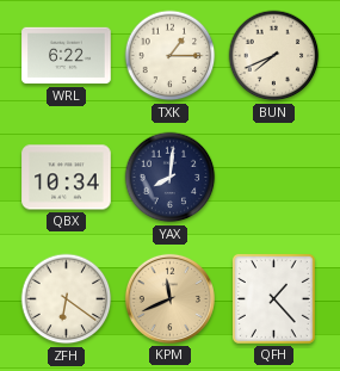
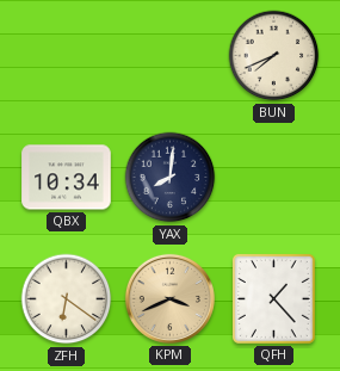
WRL: 6:22 -> none
TXK: 1:15 -> none
KPM: 11:41 -> 3:41
